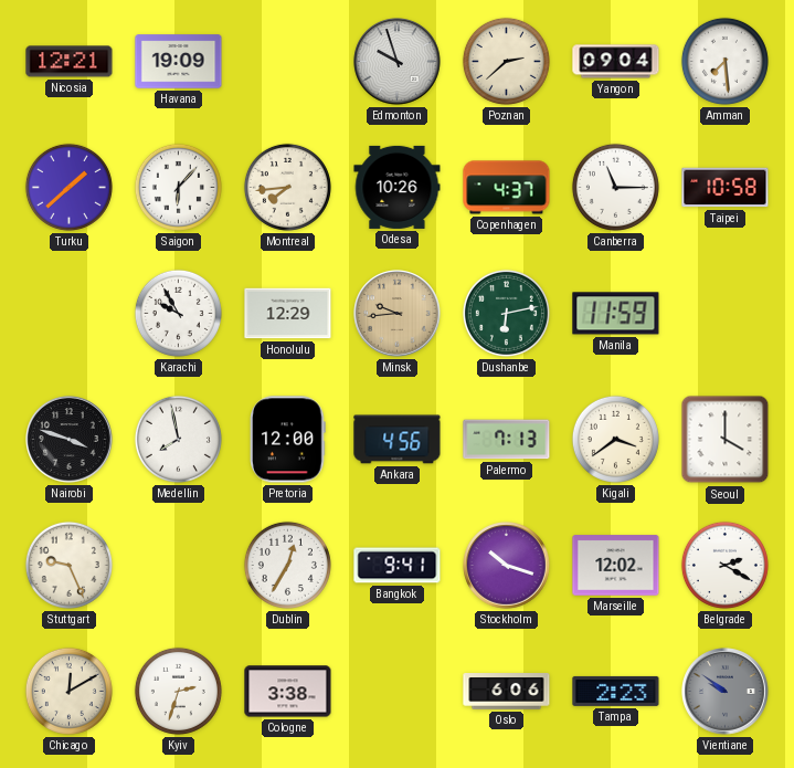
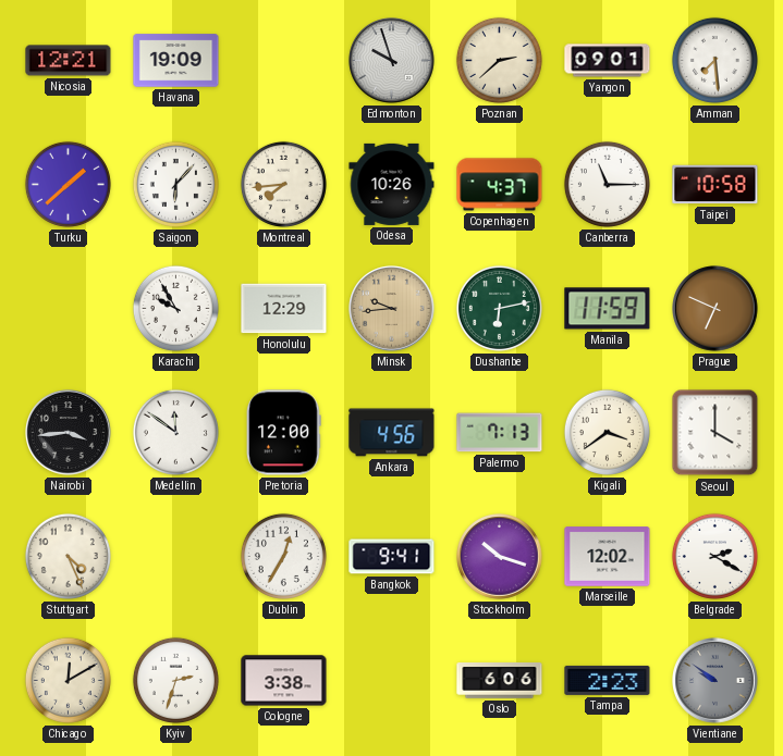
Yangon: 09:04 -> 09:01
Prague: none -> 6:49
Nairobi: 3:48 -> 3:44
Medellin: 7:58 -> 11:51
Stuttgart: 9:26 -> 4:26
